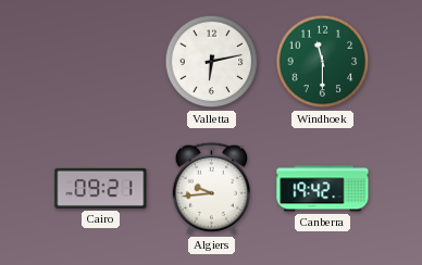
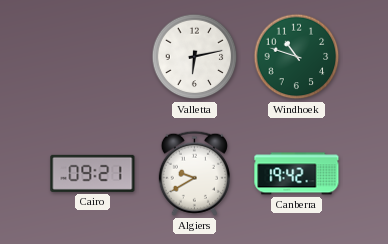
Windhoek: 11:30 -> 10:48
Algiers: 9:44 -> 9:40
